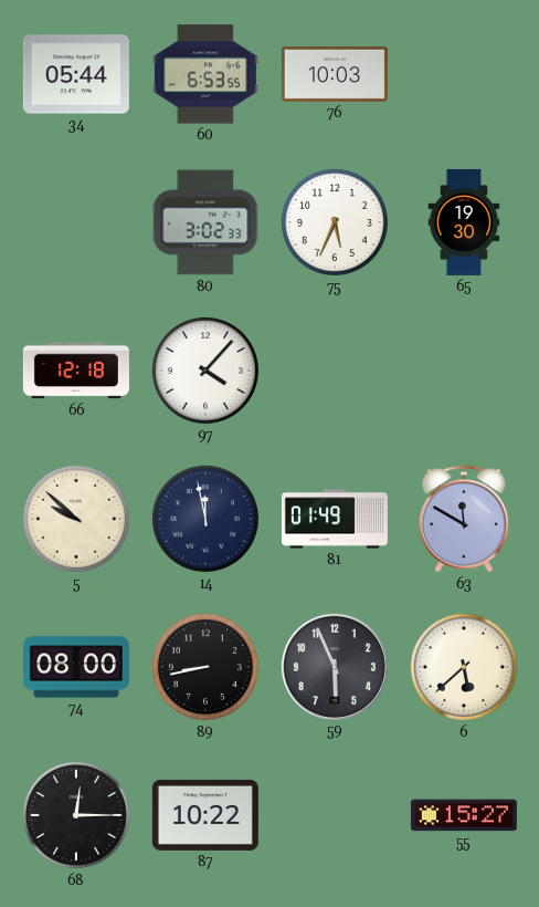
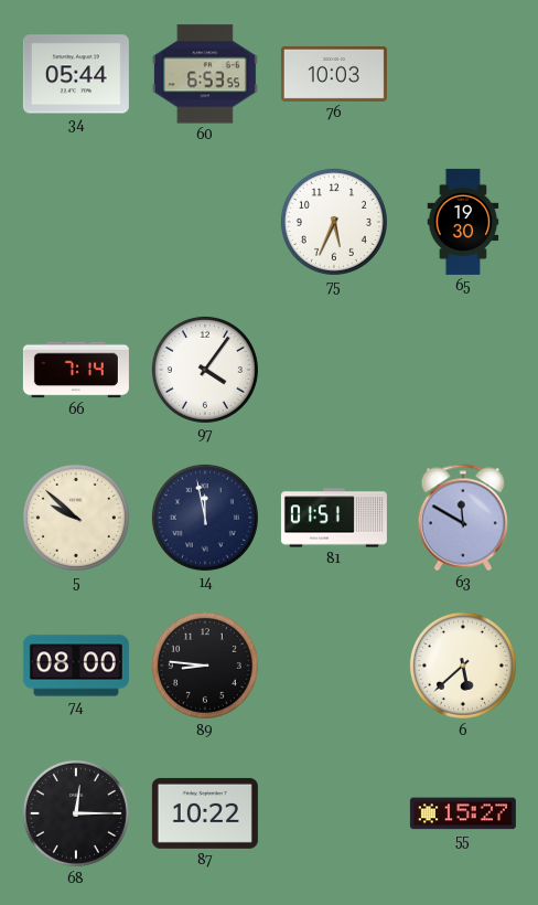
80: 3:02 -> none
66: 12:18 -> 7:14
97: 4:07 -> 4:06
81: 01:49 -> 01:51
89: 8:43 -> 8:46
59: 5:56 -> none
